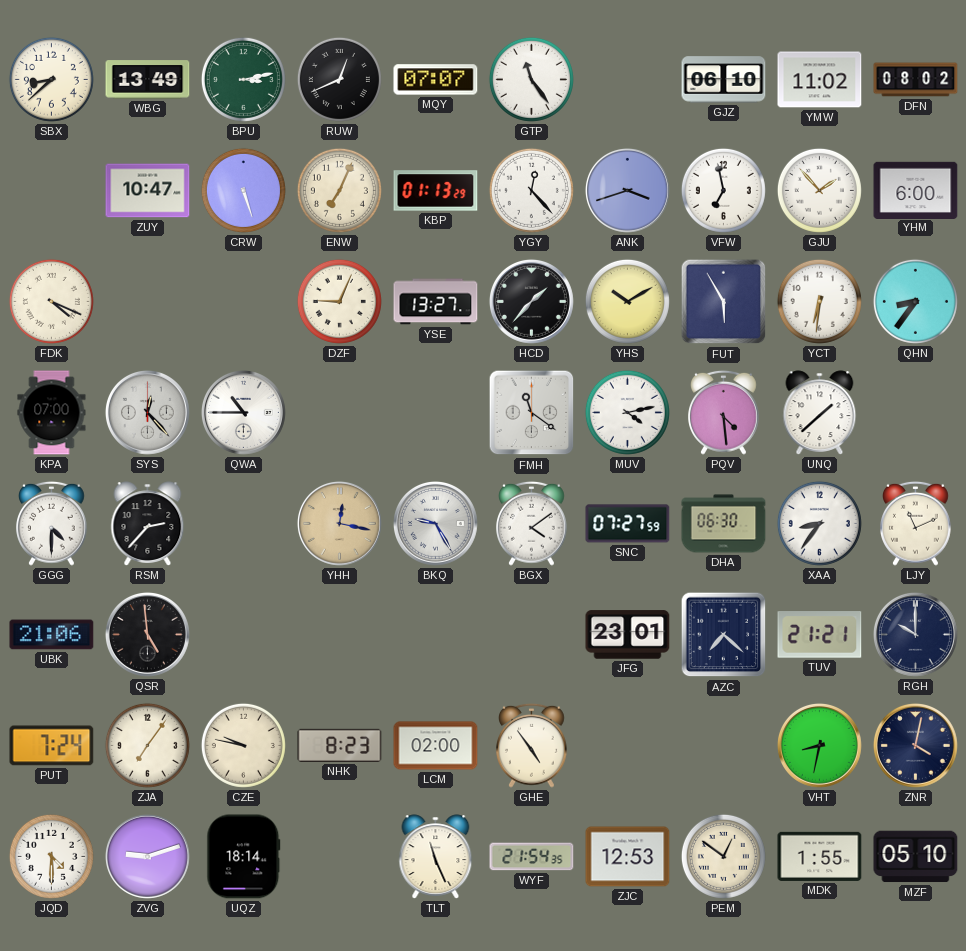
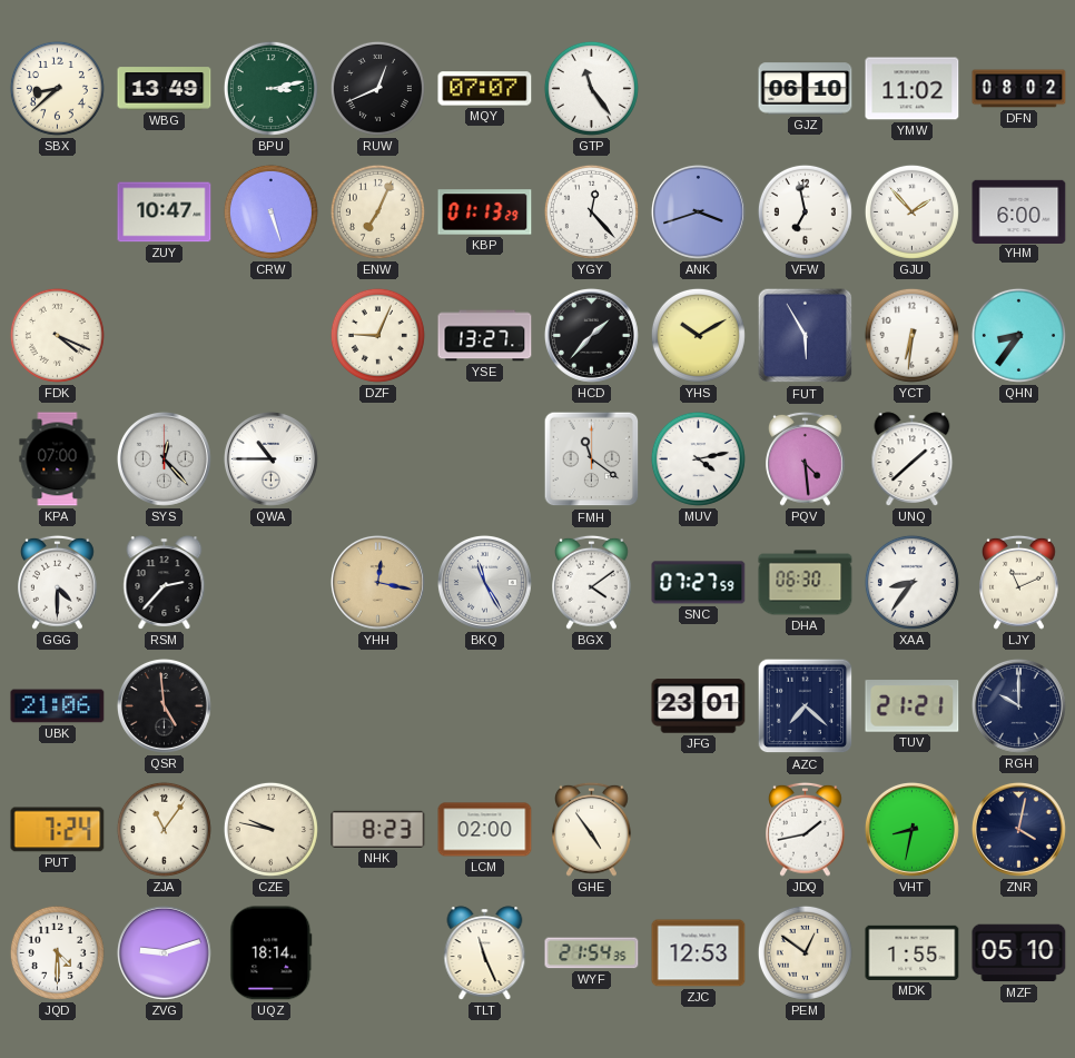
BKQ: 9:25 -> 11:25
ZJA: 7:06 -> 11:06
JDQ: none -> 1:43
